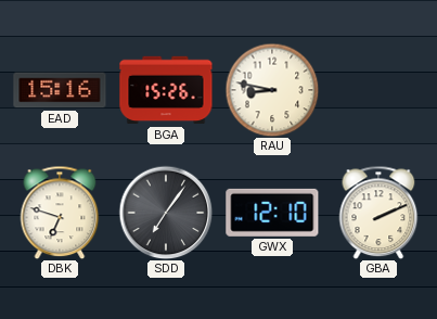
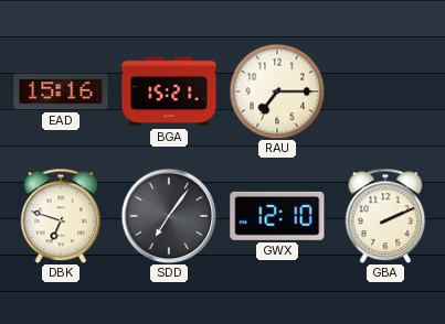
BGA: 15:26 -> 15:21
RAU: 8:47 -> 7:15
